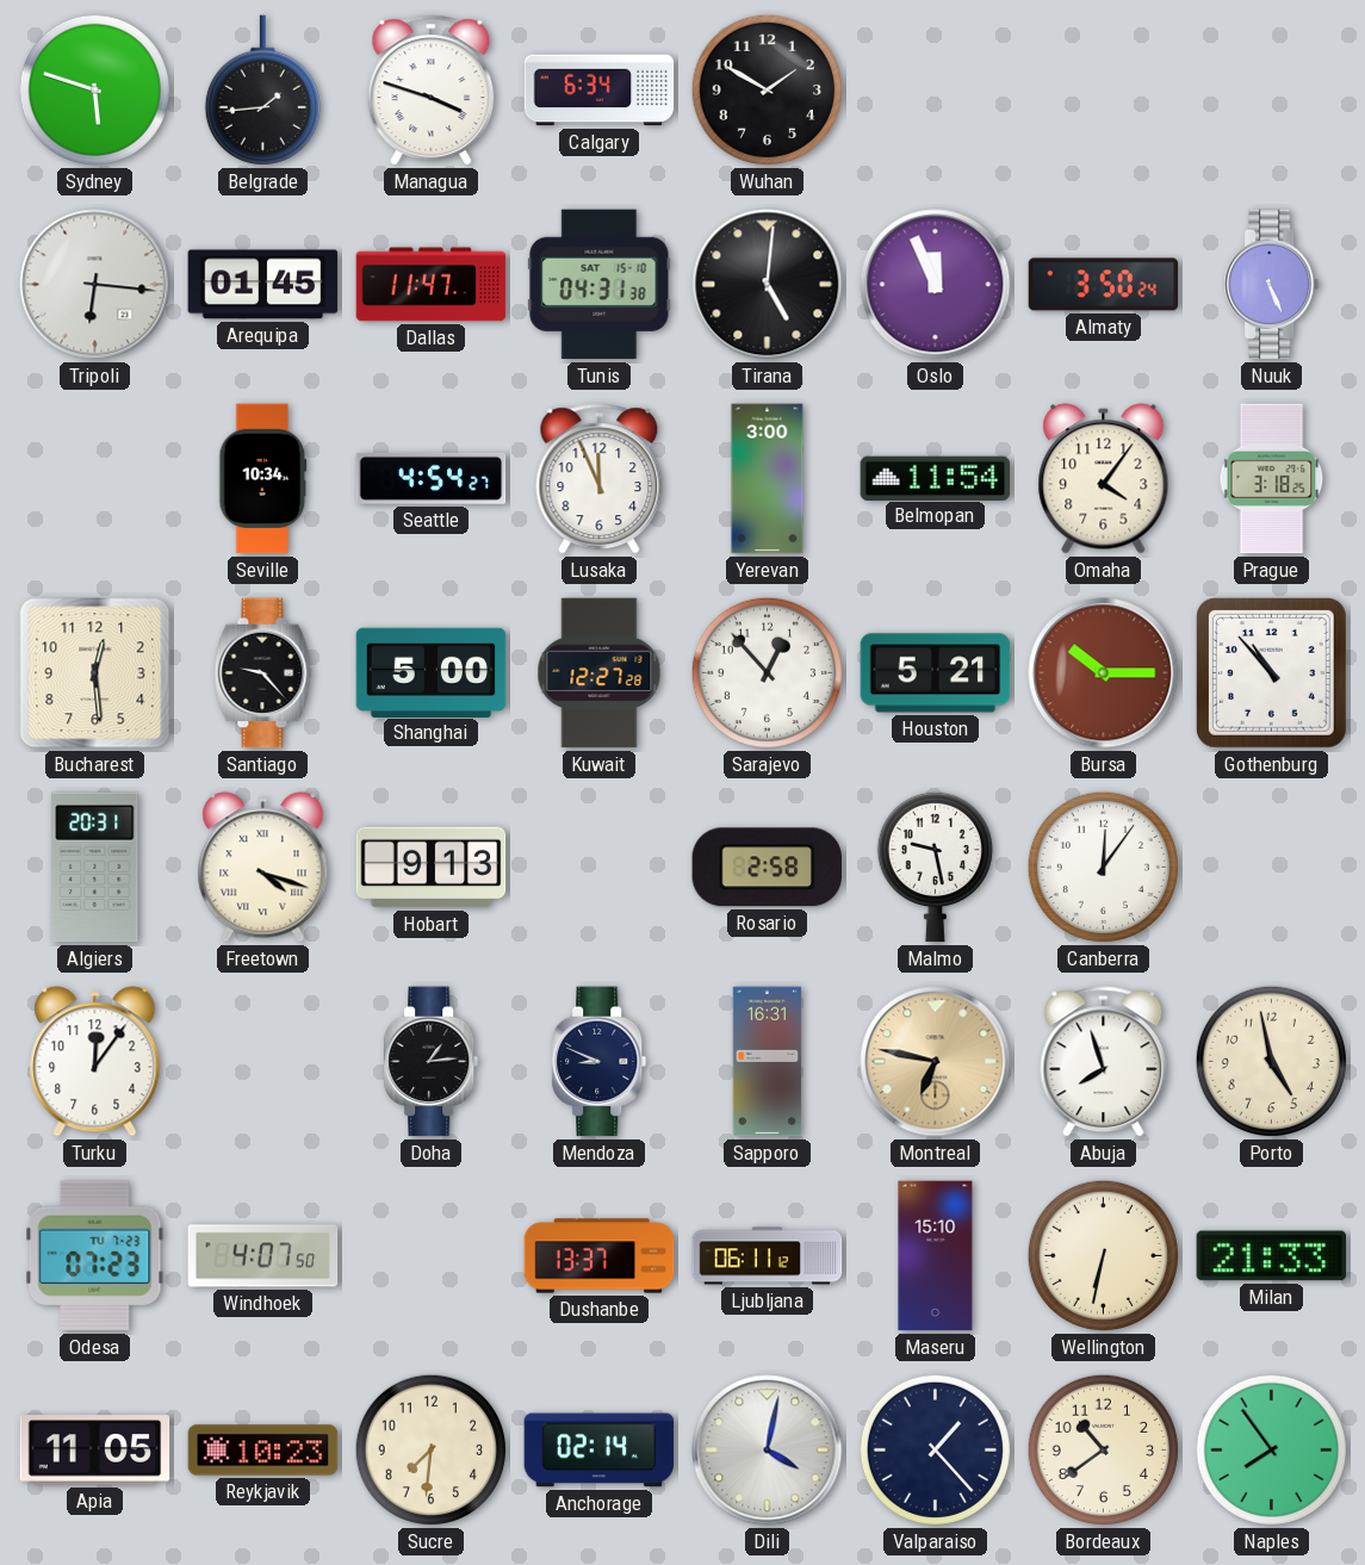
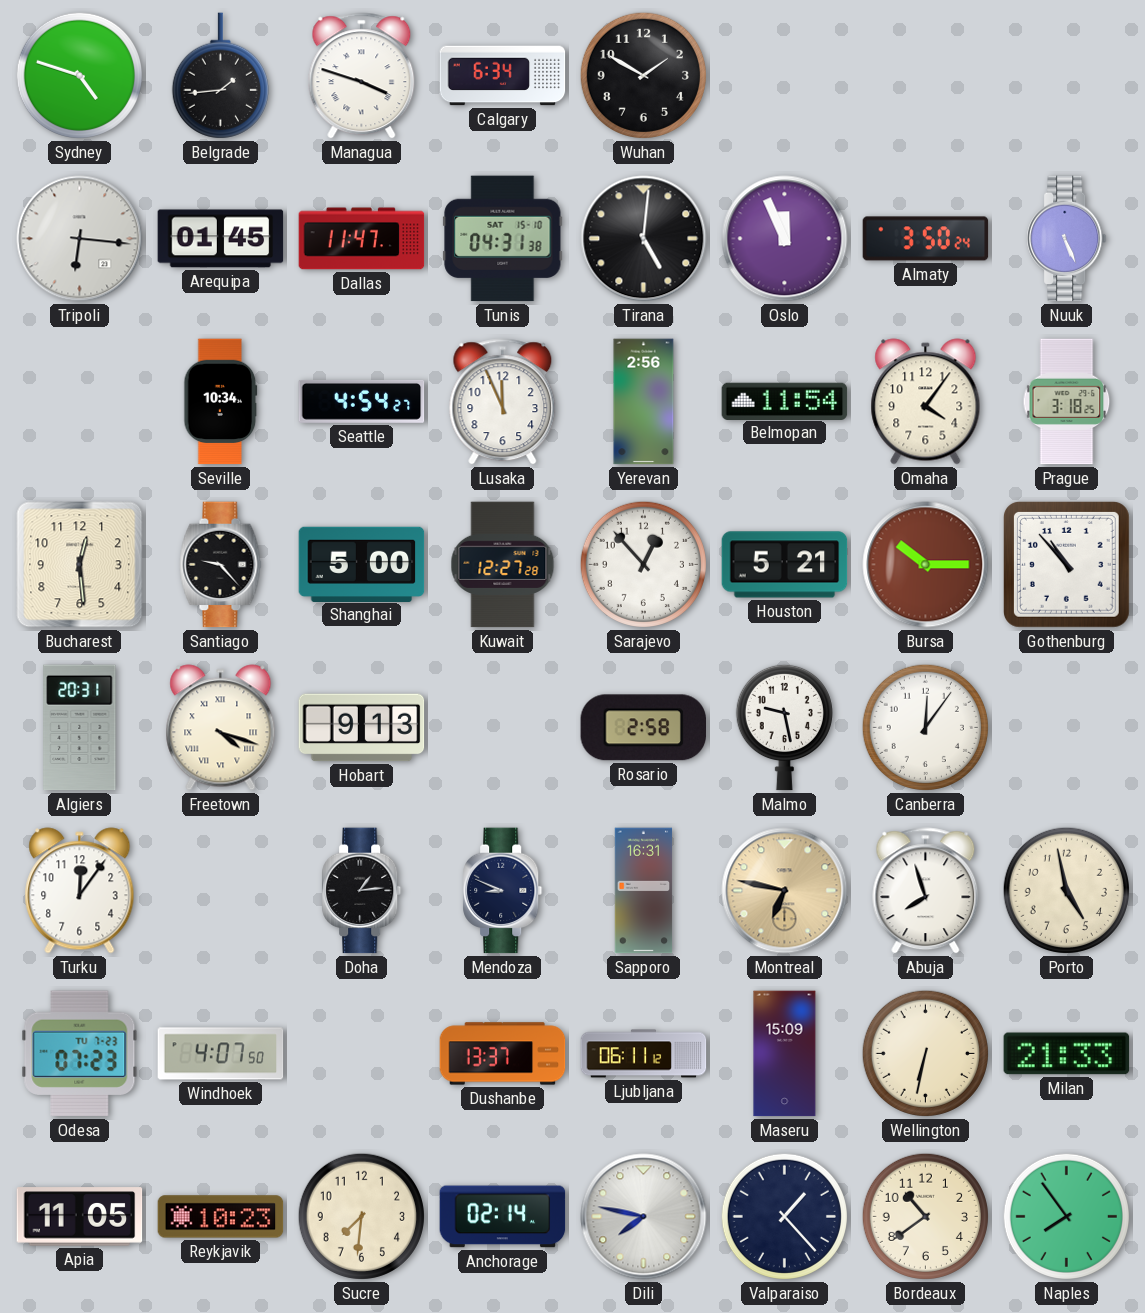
Sydney: 5:48 -> 4:48
Yerevan: 3:00 -> 2:56
Maseru: 15:10 -> 15:09
Dili: 4:02 -> 7:47
